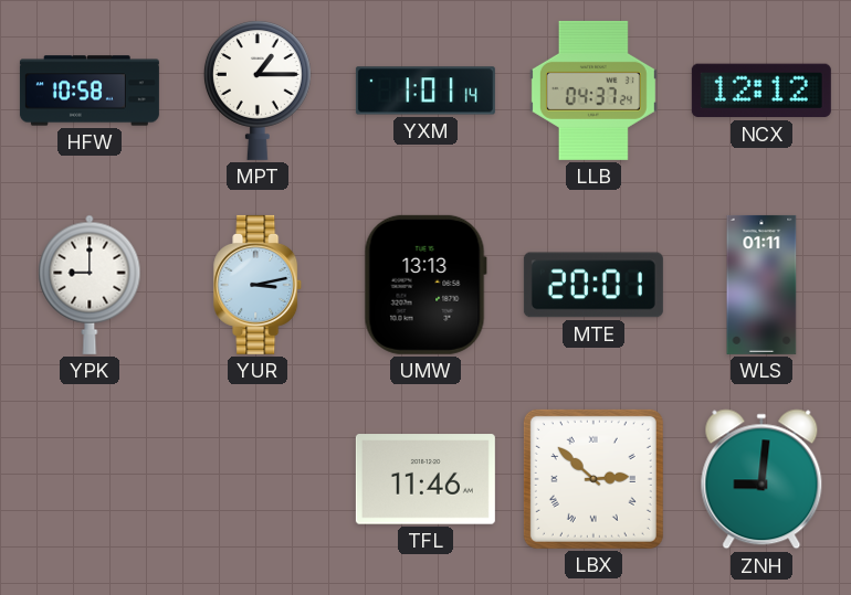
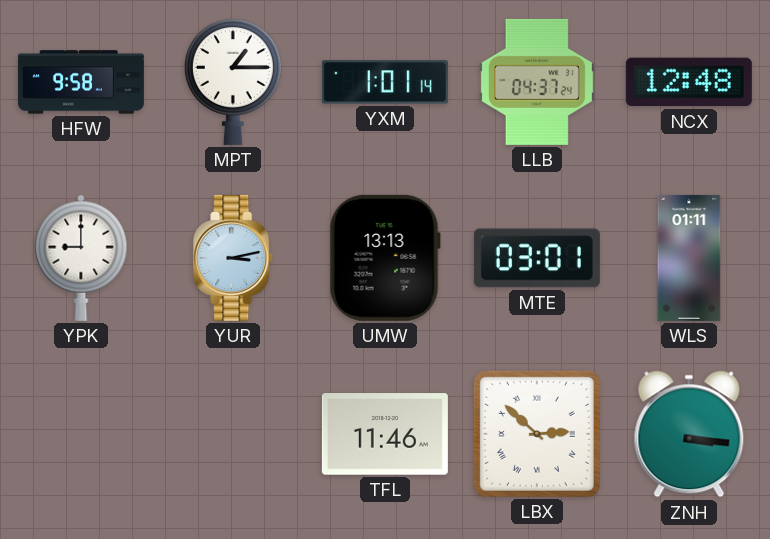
HFW: 10:58 -> 9:58
NCX: 12:12 -> 12:48
MTE: 20:01 -> 03:01
ZNH: 9:01 -> 3:16
